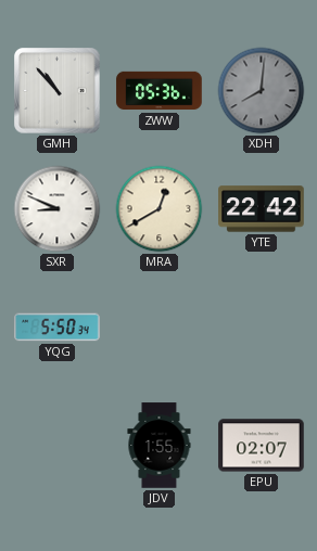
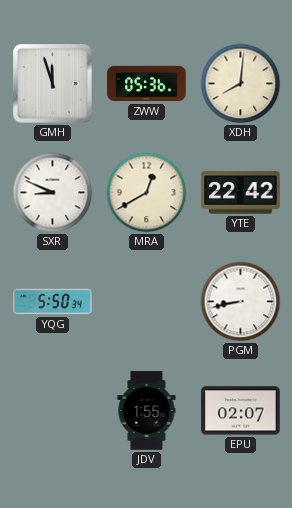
GMH: 10:53 -> 11:57
XDH dial: grey -> cream
PGM: none -> 8:43
